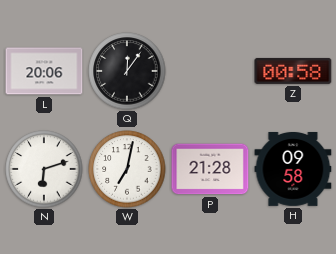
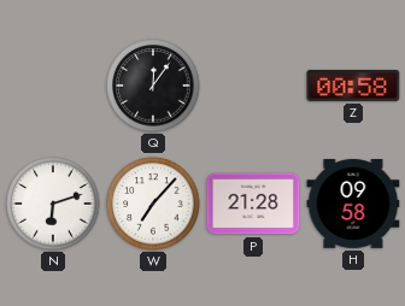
L: 20:06 -> none
W: 7:02 -> 7:07
